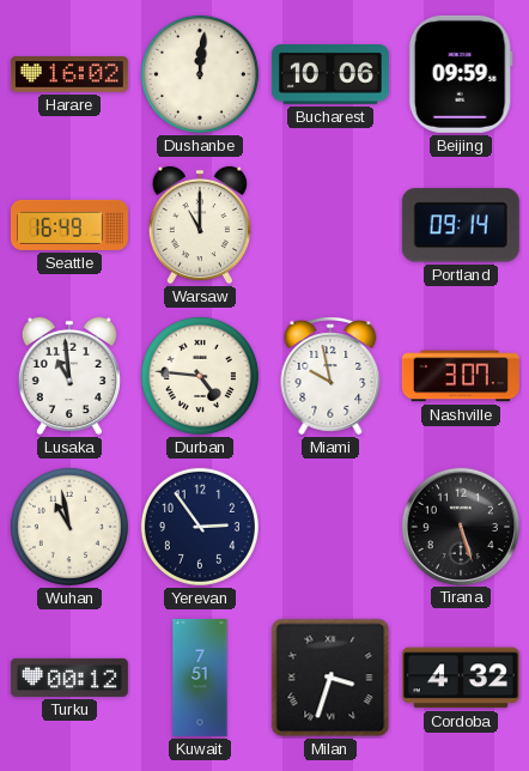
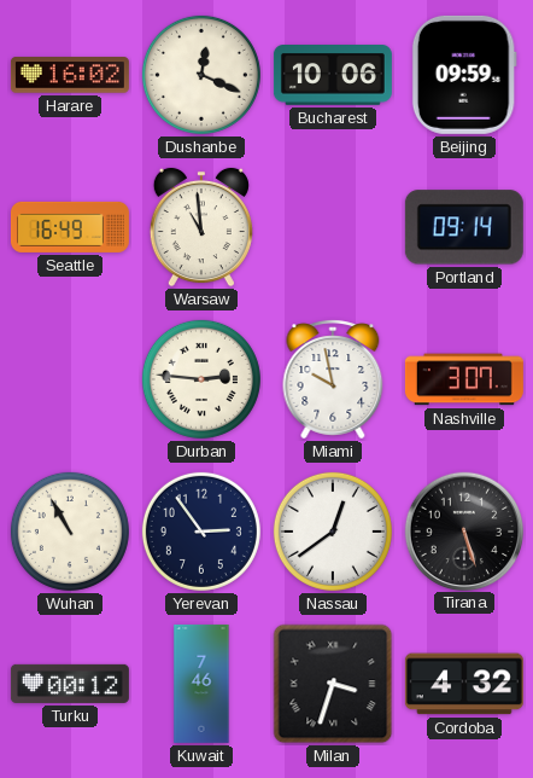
Dushanbe: 12:01 -> 12:19
Warsaw: 11:00 -> 10:59
Lusaka: 10:59 -> none
Durban: 4:46 -> 2:46
Wuhan: 10:58 -> 10:55
Nassau: none -> 12:39
Kuwait: 7:51 -> 7:46
